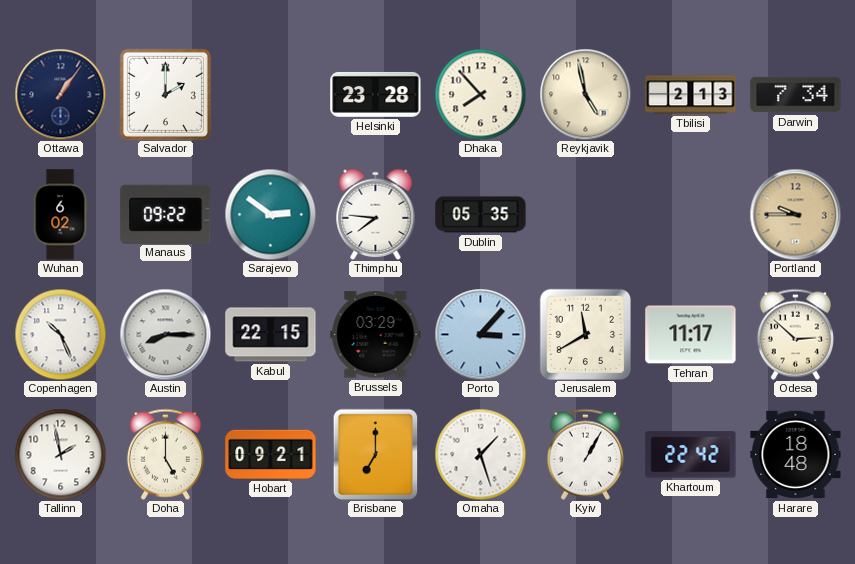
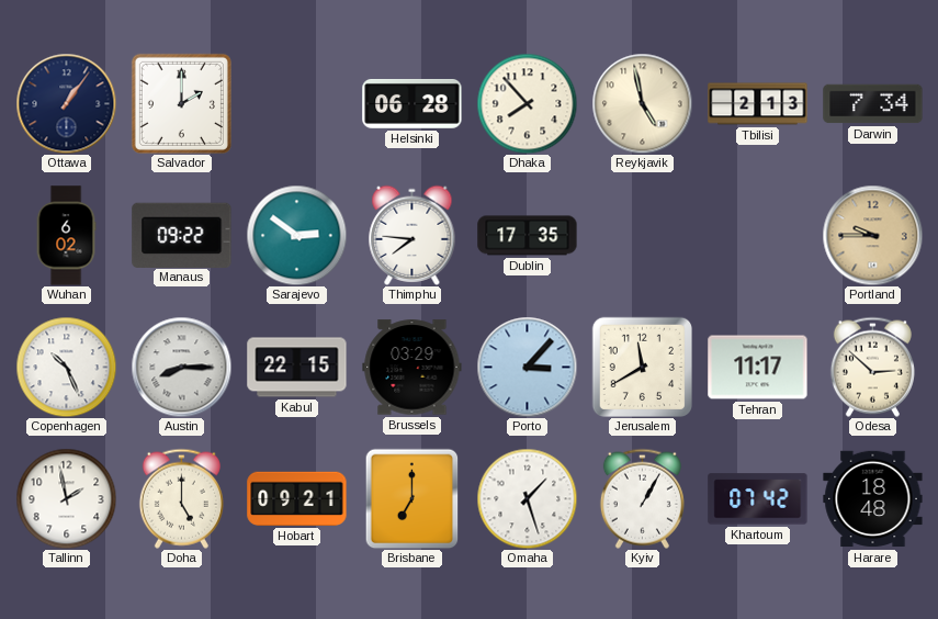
Helsinki: 23:28 -> 06:28
Dublin: 05:35 -> 17:35
Khartoum: 22:42 -> 07:42
